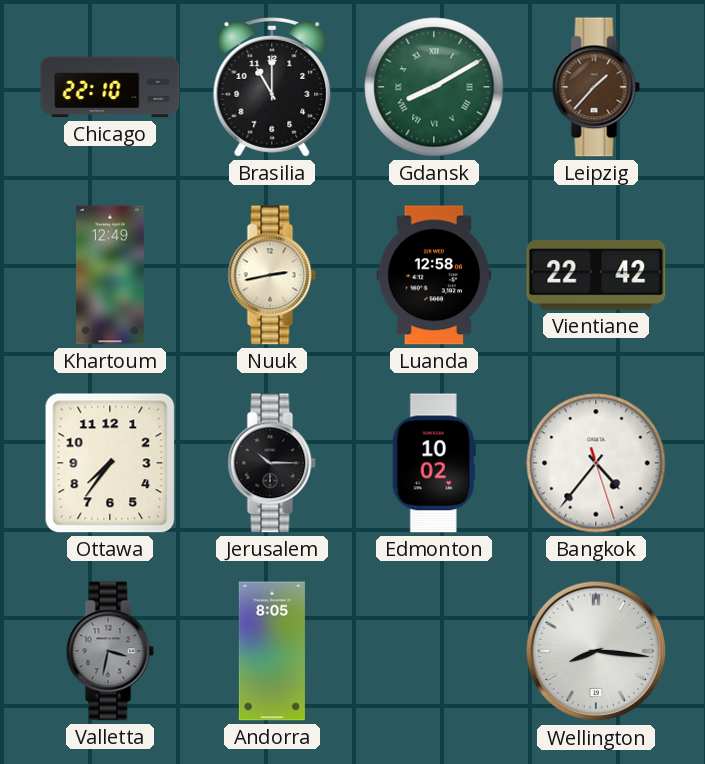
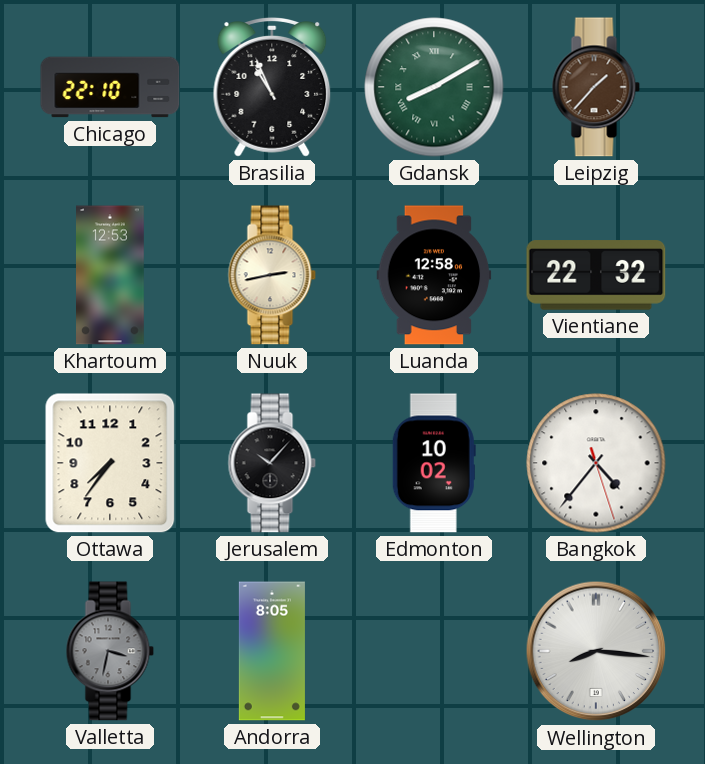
Brasilia: 11:00 -> 10:56
Khartoum: 12:49 -> 12:53
Vientiane: 22:42 -> 22:32
Jerusalem: 10:15 -> 10:07
